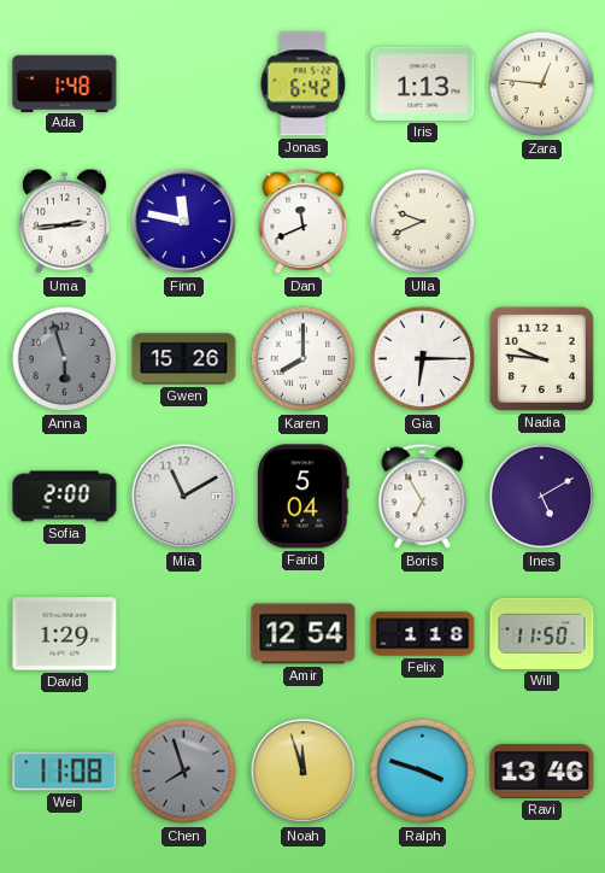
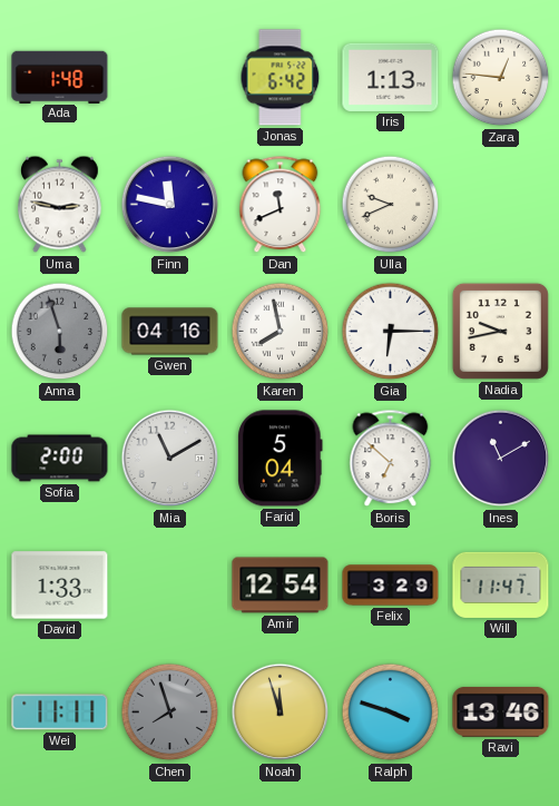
Uma: 2:44 -> 2:47
Gwen: 15:26 -> 04:16
Karen: 8:00 -> 7:58
Nadia: 9:46 -> 9:43
Boris: 6:55 -> 6:52
Ines: 5:10 -> 11:10
David: 1:29 -> 1:33
Felix: 1:18 -> 3:29
Will: 11:50 -> 11:47
Wei: 11:08 -> 11:11
